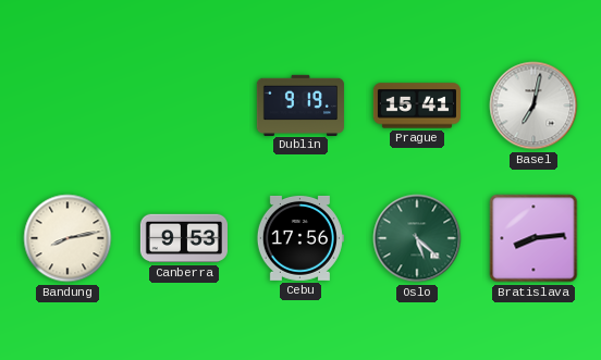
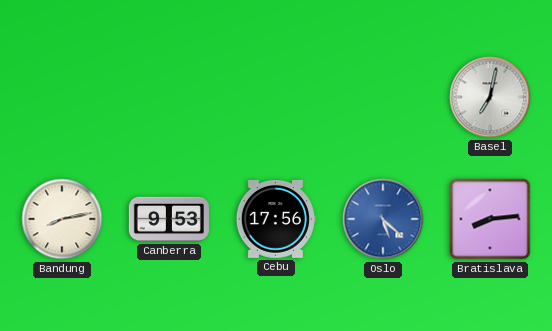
Dublin: 9:19 -> none
Prague: 15:41 -> none
Oslo dial: green -> blue
